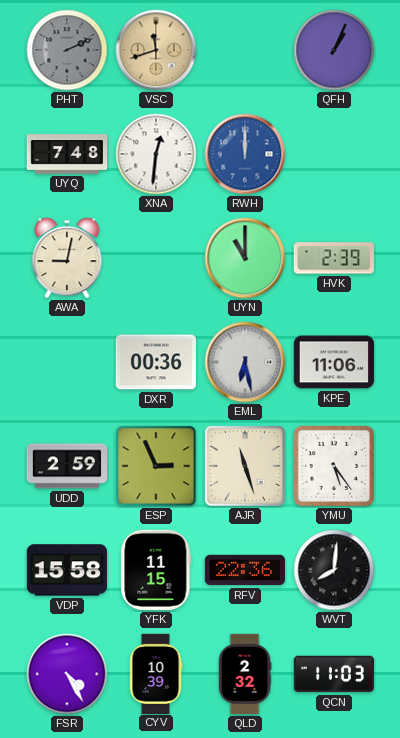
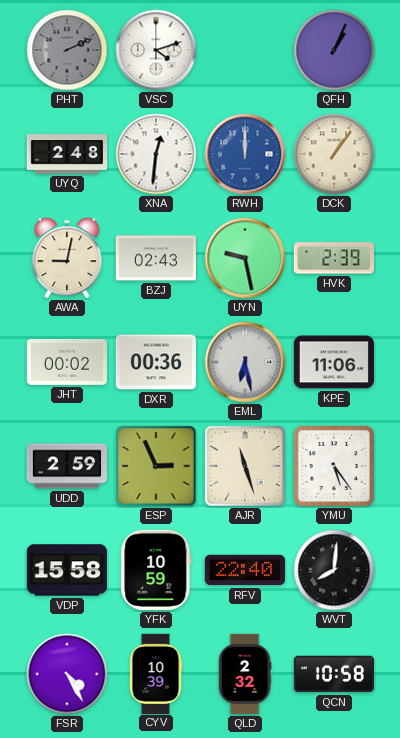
VSC: 11:42 -> 4:12
VSC dial: champagne -> white
UYQ: 7:48 -> 2:48
DCK: none -> 1:06
BZJ: none -> 02:43
UYN: 11:00 -> 9:28
JHT: none -> 00:02
YFK: 11:15 -> 10:59
RFV: 22:36 -> 22:40
QCN: 11:03 -> 10:58
